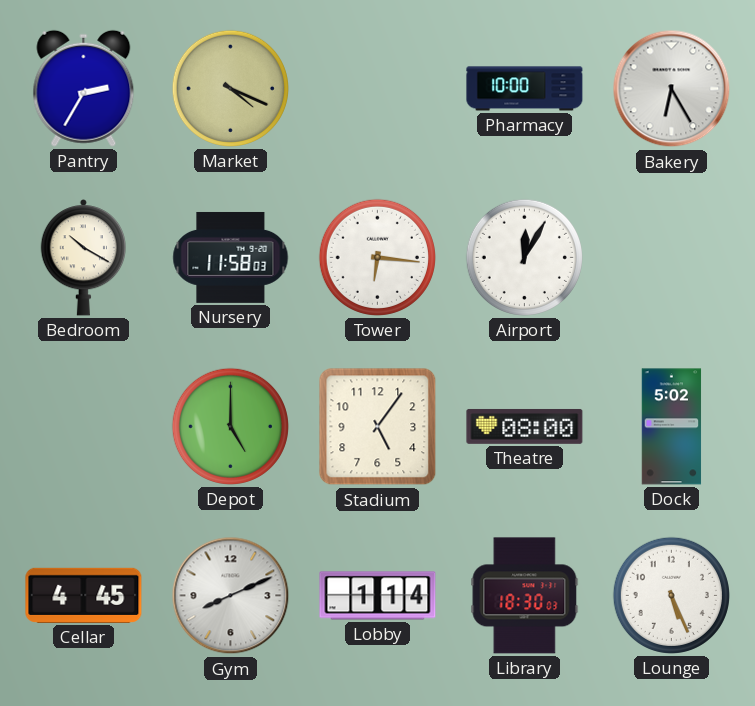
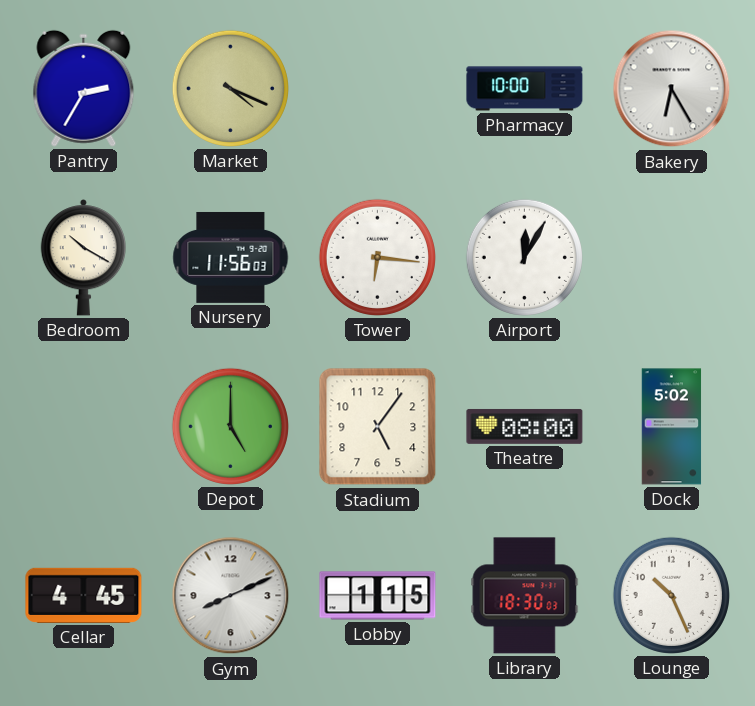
Nursery: 11:58 -> 11:56
Lobby: 1:14 -> 1:15
Lounge: 5:26 -> 10:26
